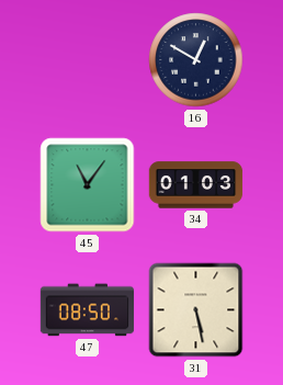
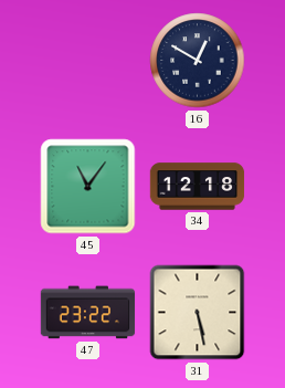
34: 01:03 -> 12:18
47: 08:50 -> 23:22
